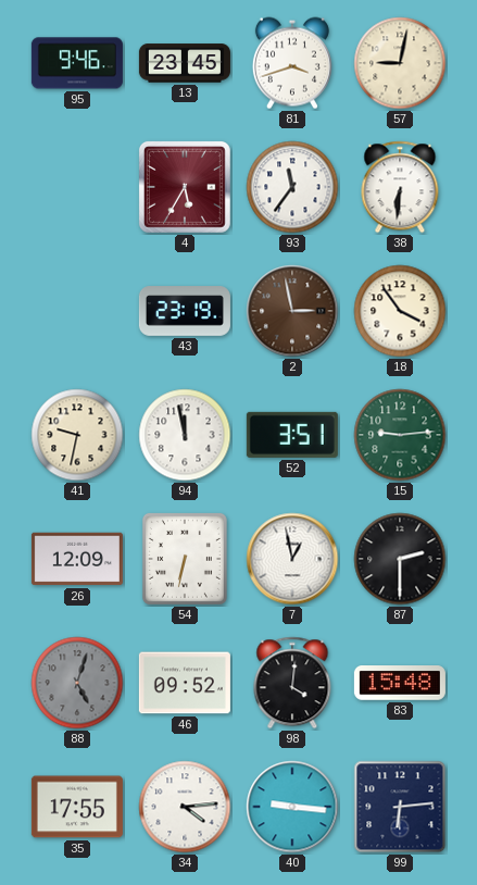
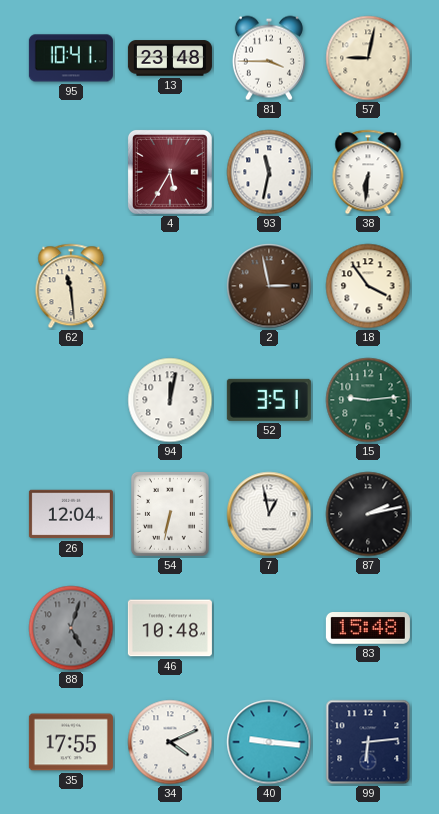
95: 9:46 -> 10:41
13: 23:45 -> 23:48
81: 3:42 -> 3:45
93: 11:36 -> 11:32
62: none -> 11:29
43: 23:19 -> none
41: 9:32 -> none
94: 11:58 -> 12:02
26: 12:09 -> 12:04
87: 2:30 -> 2:13
46: 09:52 -> 10:48
98: 4:01 -> none
34: 4:14 -> 4:11
